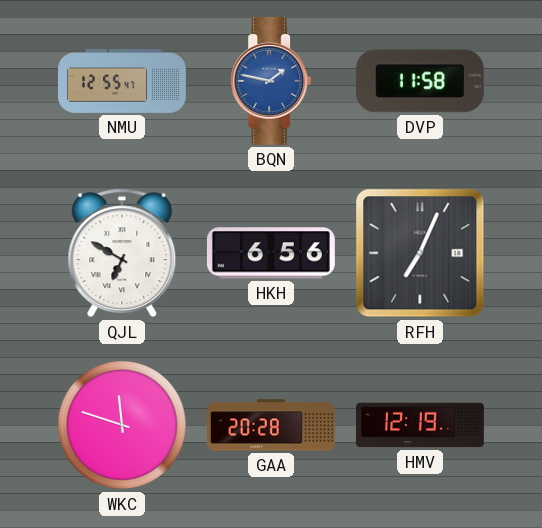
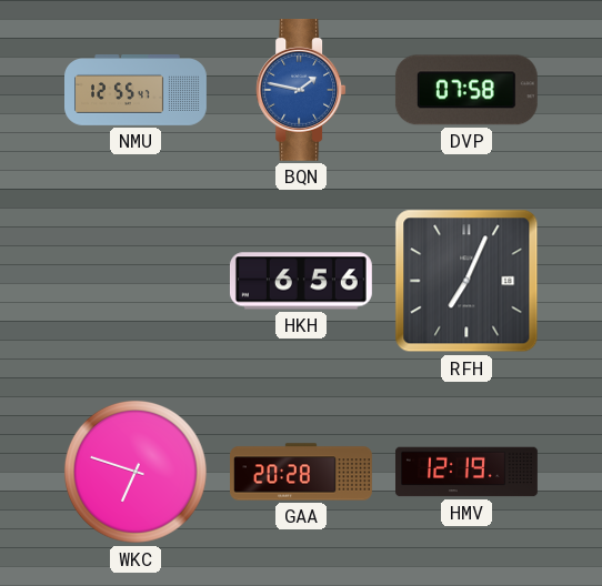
DVP: 11:58 -> 07:58
QJL: 6:50 -> none
WKC: 11:48 -> 6:48
